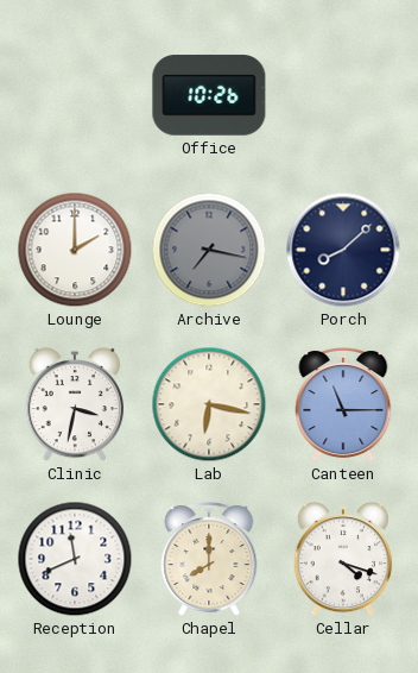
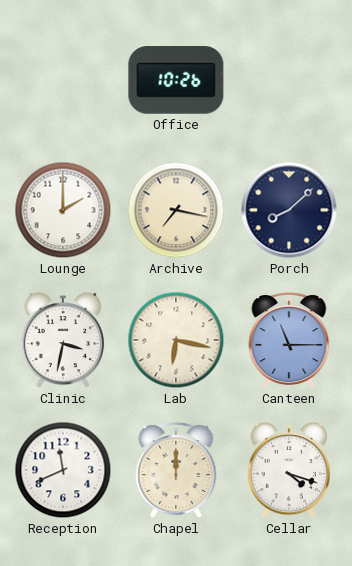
Archive dial: grey -> cream
Chapel: 8:00 -> 12:00
